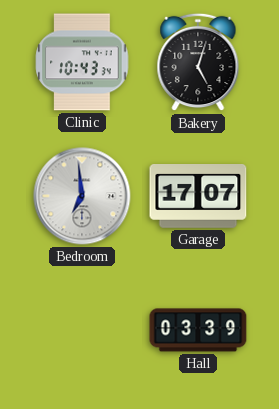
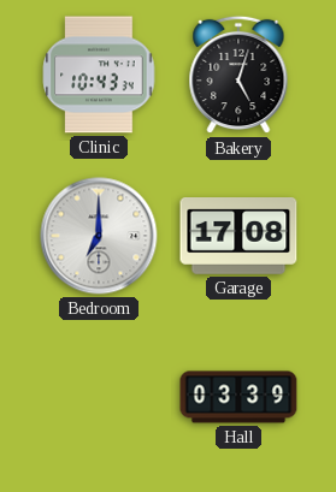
Bedroom: 6:59 -> 7:00
Garage: 17:07 -> 17:08
